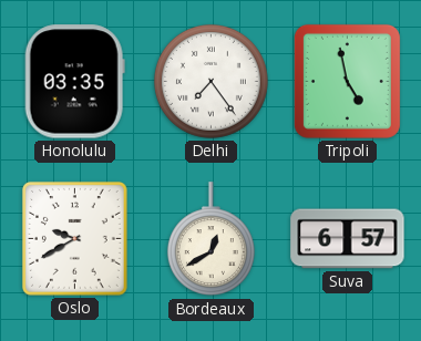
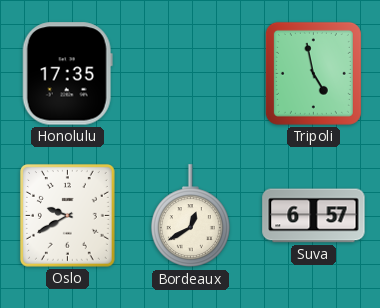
Honolulu: 03:35 -> 17:35
Delhi: 7:24 -> none
